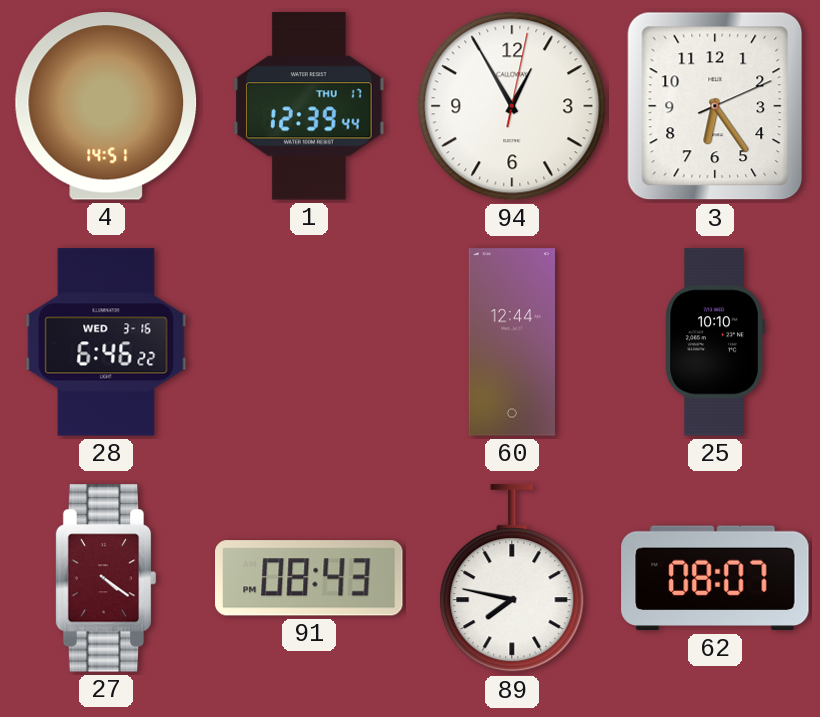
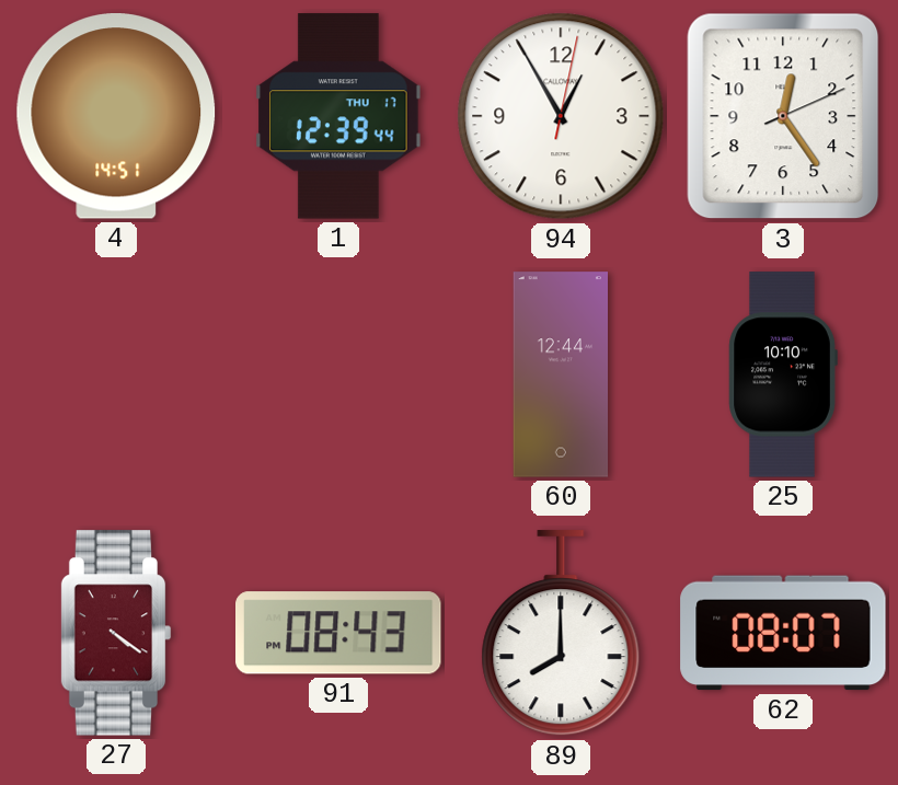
3: 6:24 -> 12:24
28: 6:46 -> none
89: 7:47 -> 8:00
